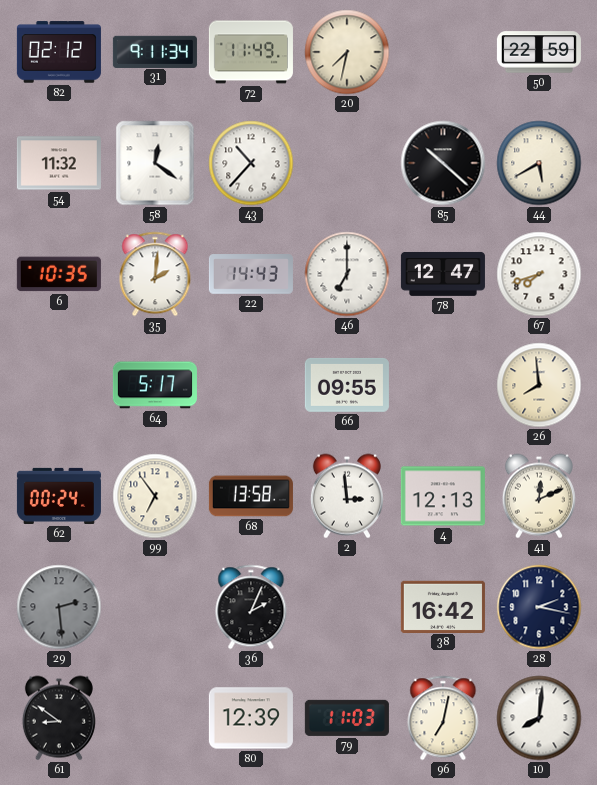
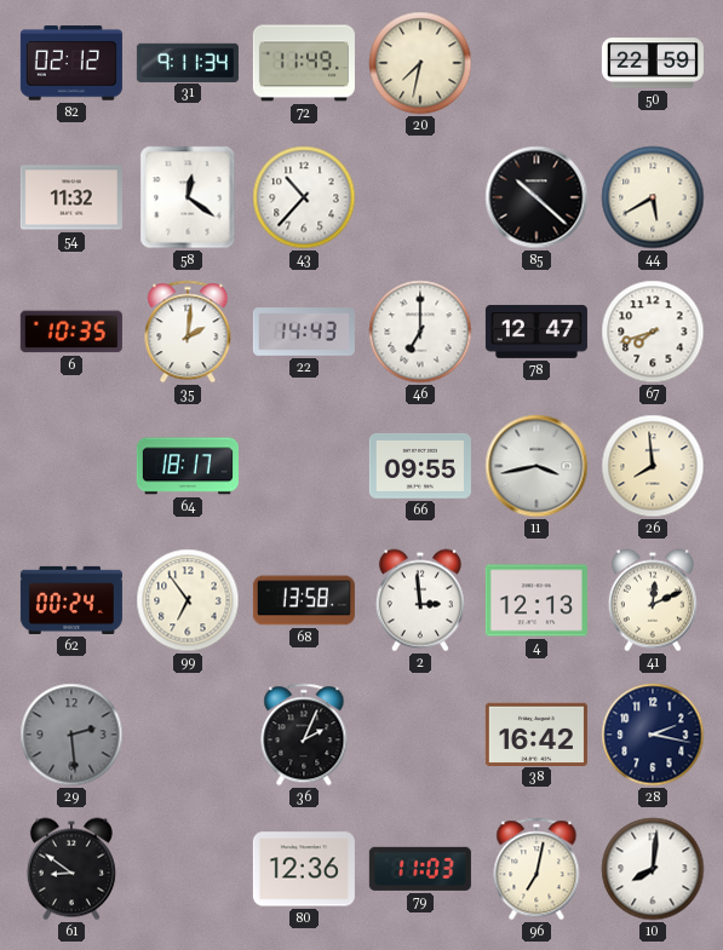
64: 5:17 -> 18:17
11: none -> 3:43
80: 12:39 -> 12:36
